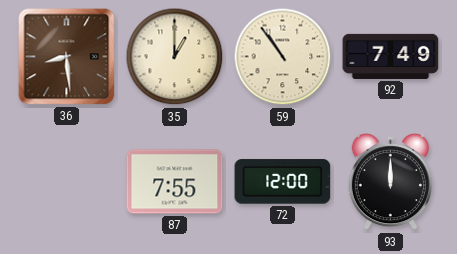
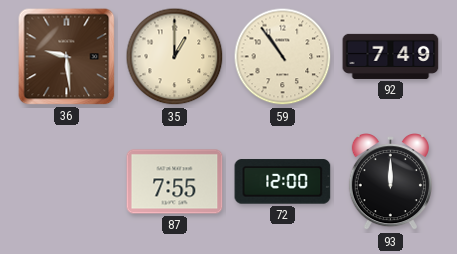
36: 8:29 -> 9:29
